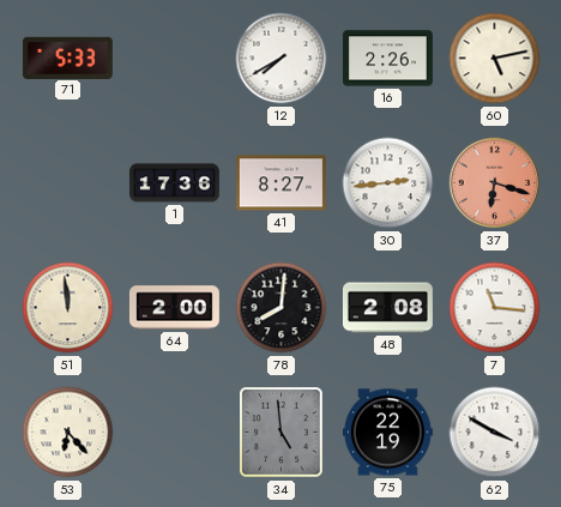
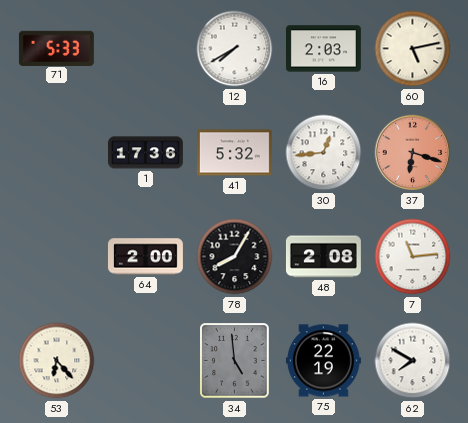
16: 2:26 -> 2:03
41: 8:27 -> 5:32
30: 2:44 -> 12:44
51: 11:59 -> none
78: 8:01 -> 8:05
7: 11:16 -> 11:14
62: 3:50 -> 7:50
